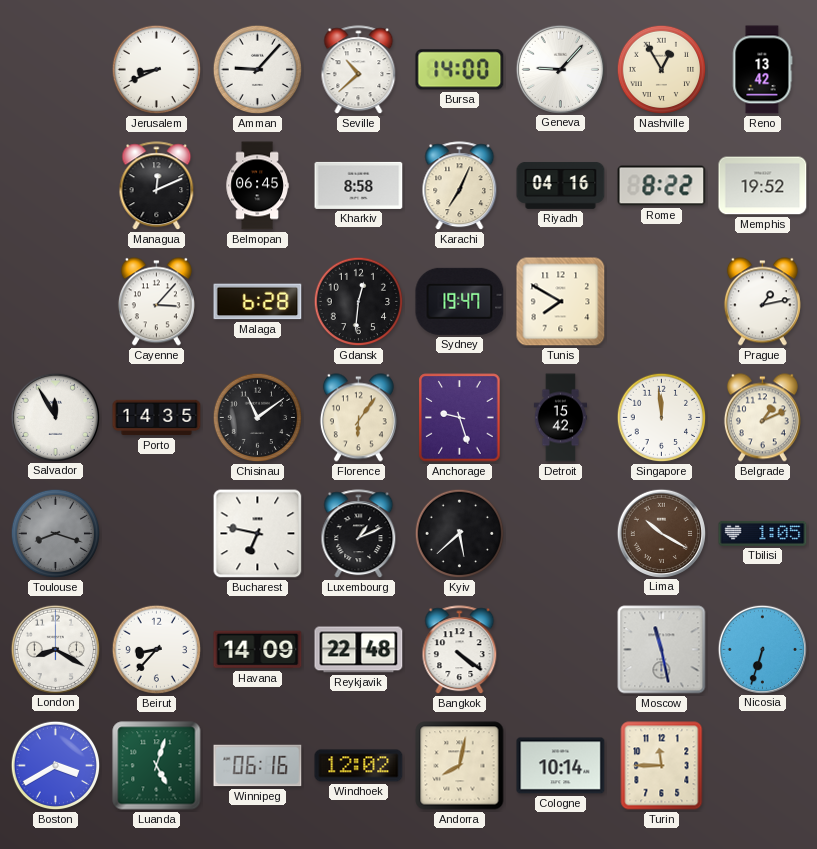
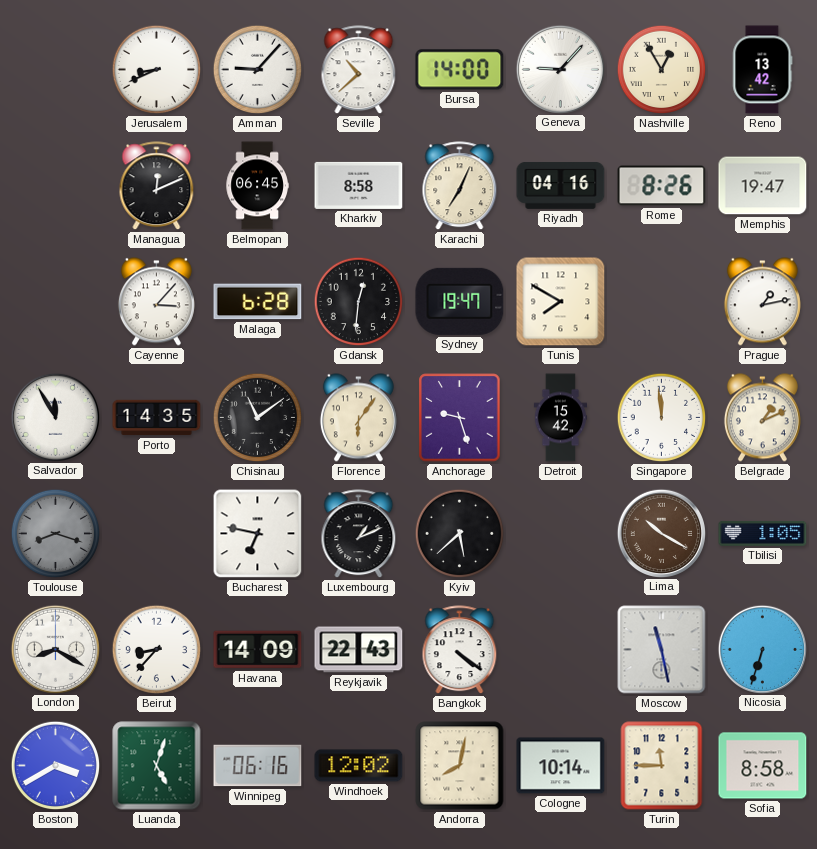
Rome: 8:22 -> 8:26
Memphis: 19:52 -> 19:47
Reykjavik: 22:48 -> 22:43
Sofia: none -> 8:58
